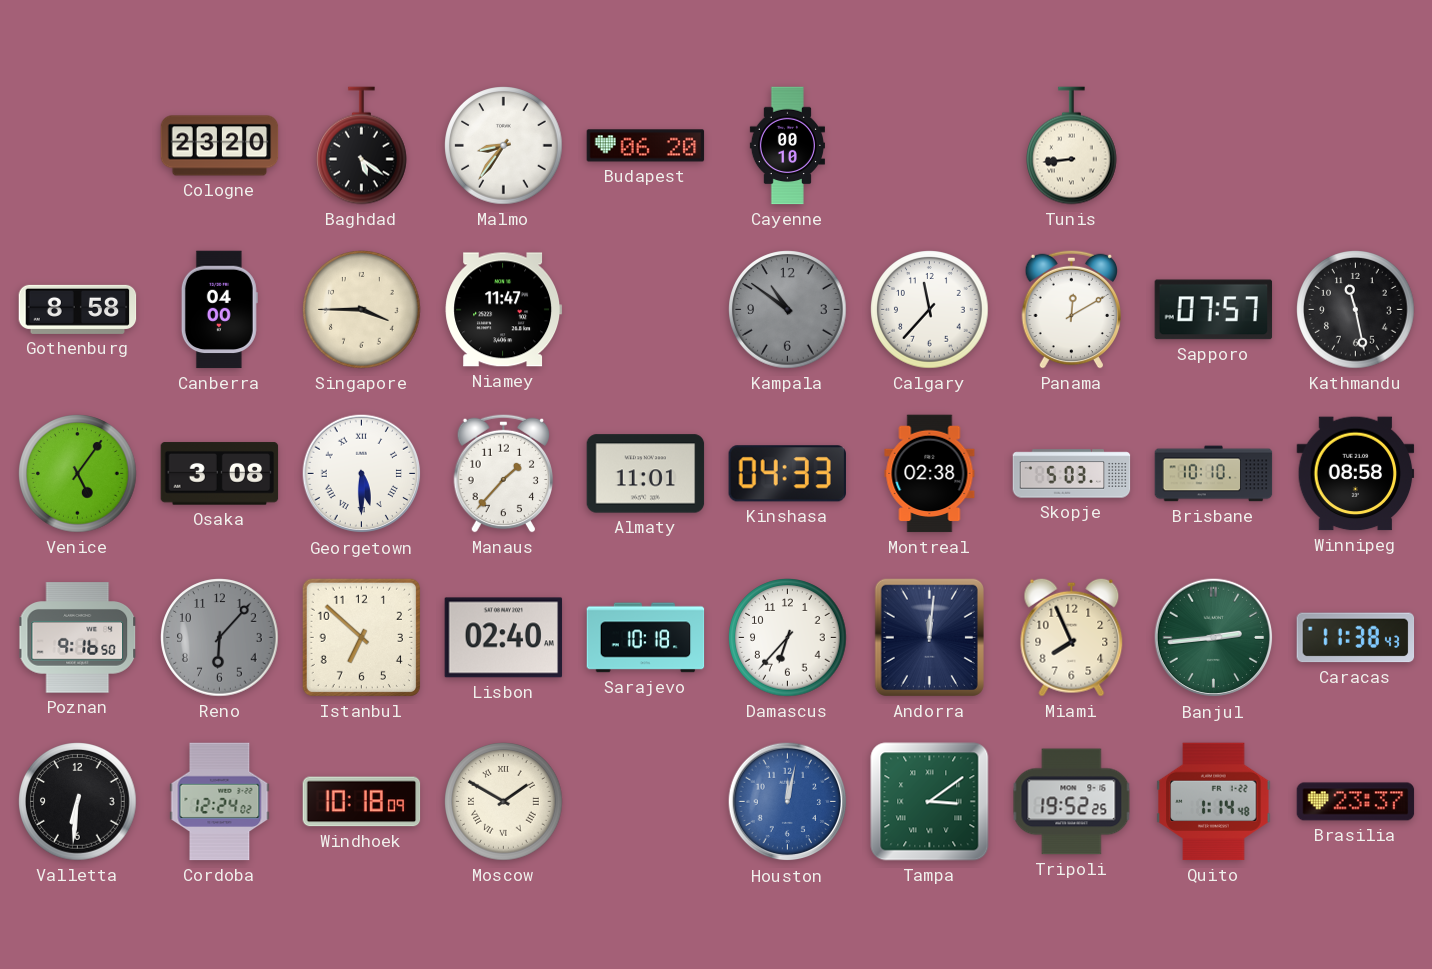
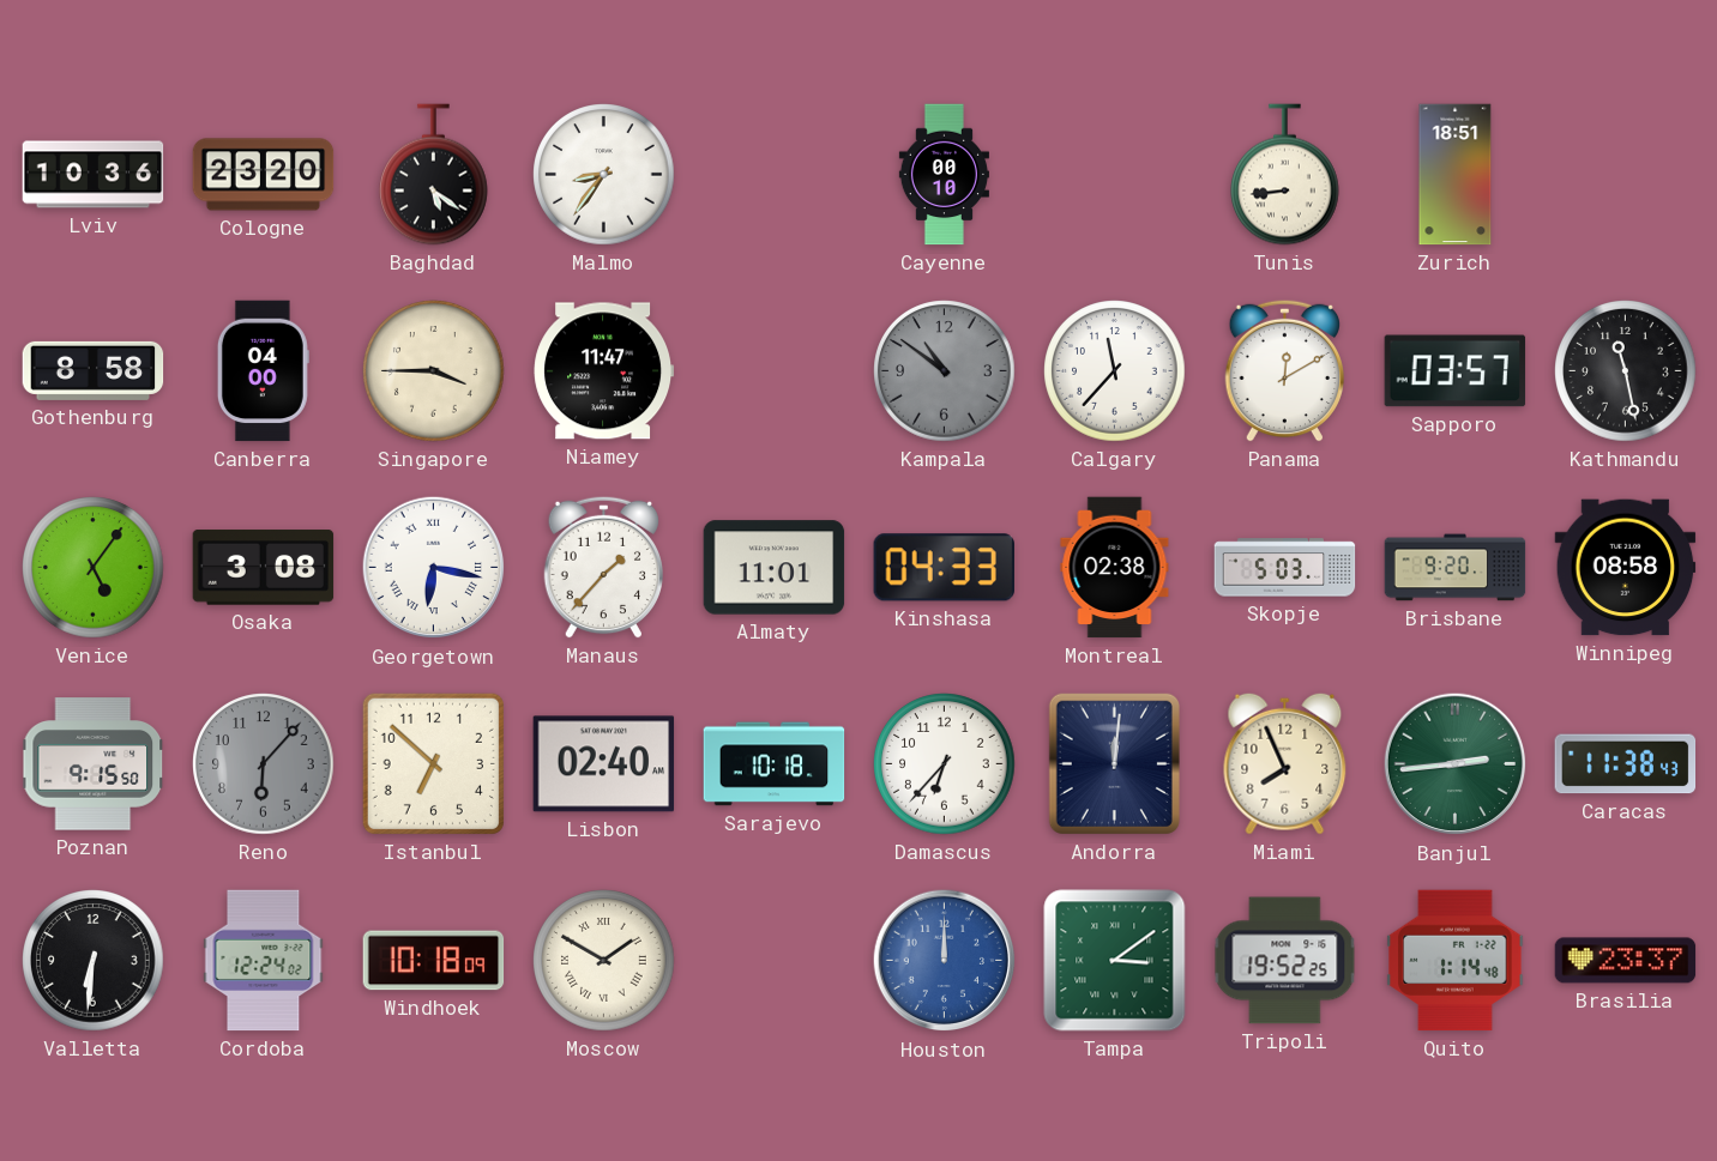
Lviv: none -> 10:36
Budapest: 06:20 -> none
Zurich: none -> 18:51
Sapporo: 07:57 -> 03:57
Georgetown: 5:30 -> 6:17
Brisbane: 10:10 -> 9:20
Poznan: 9:16 -> 9:15
Houston: 12:02 -> 12:00
